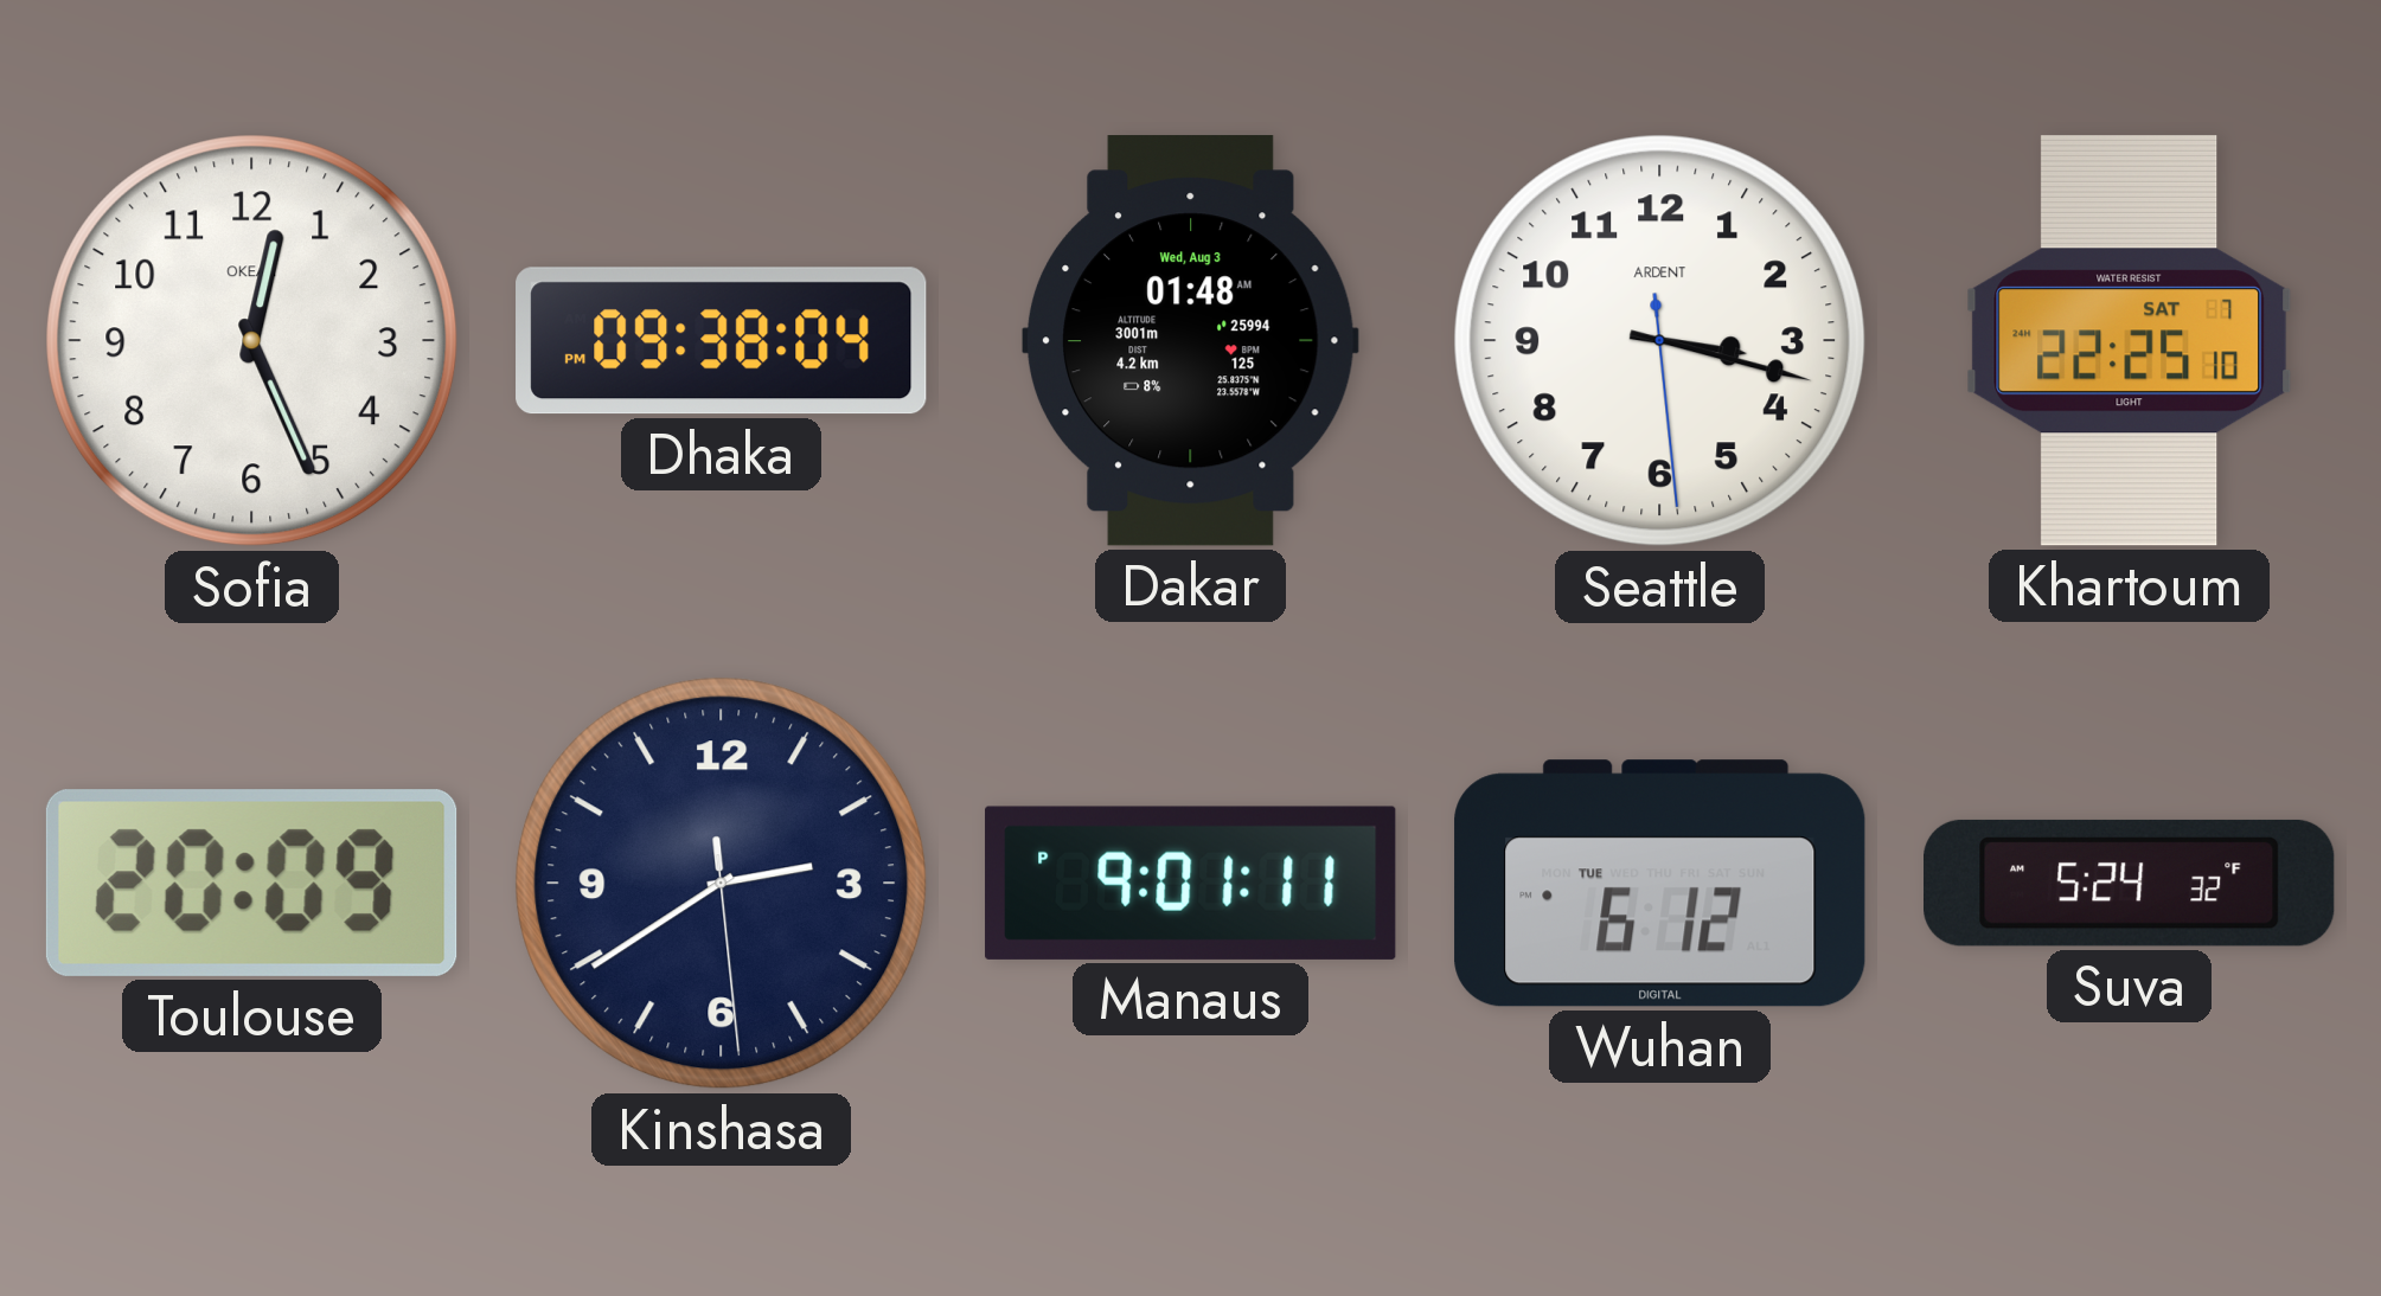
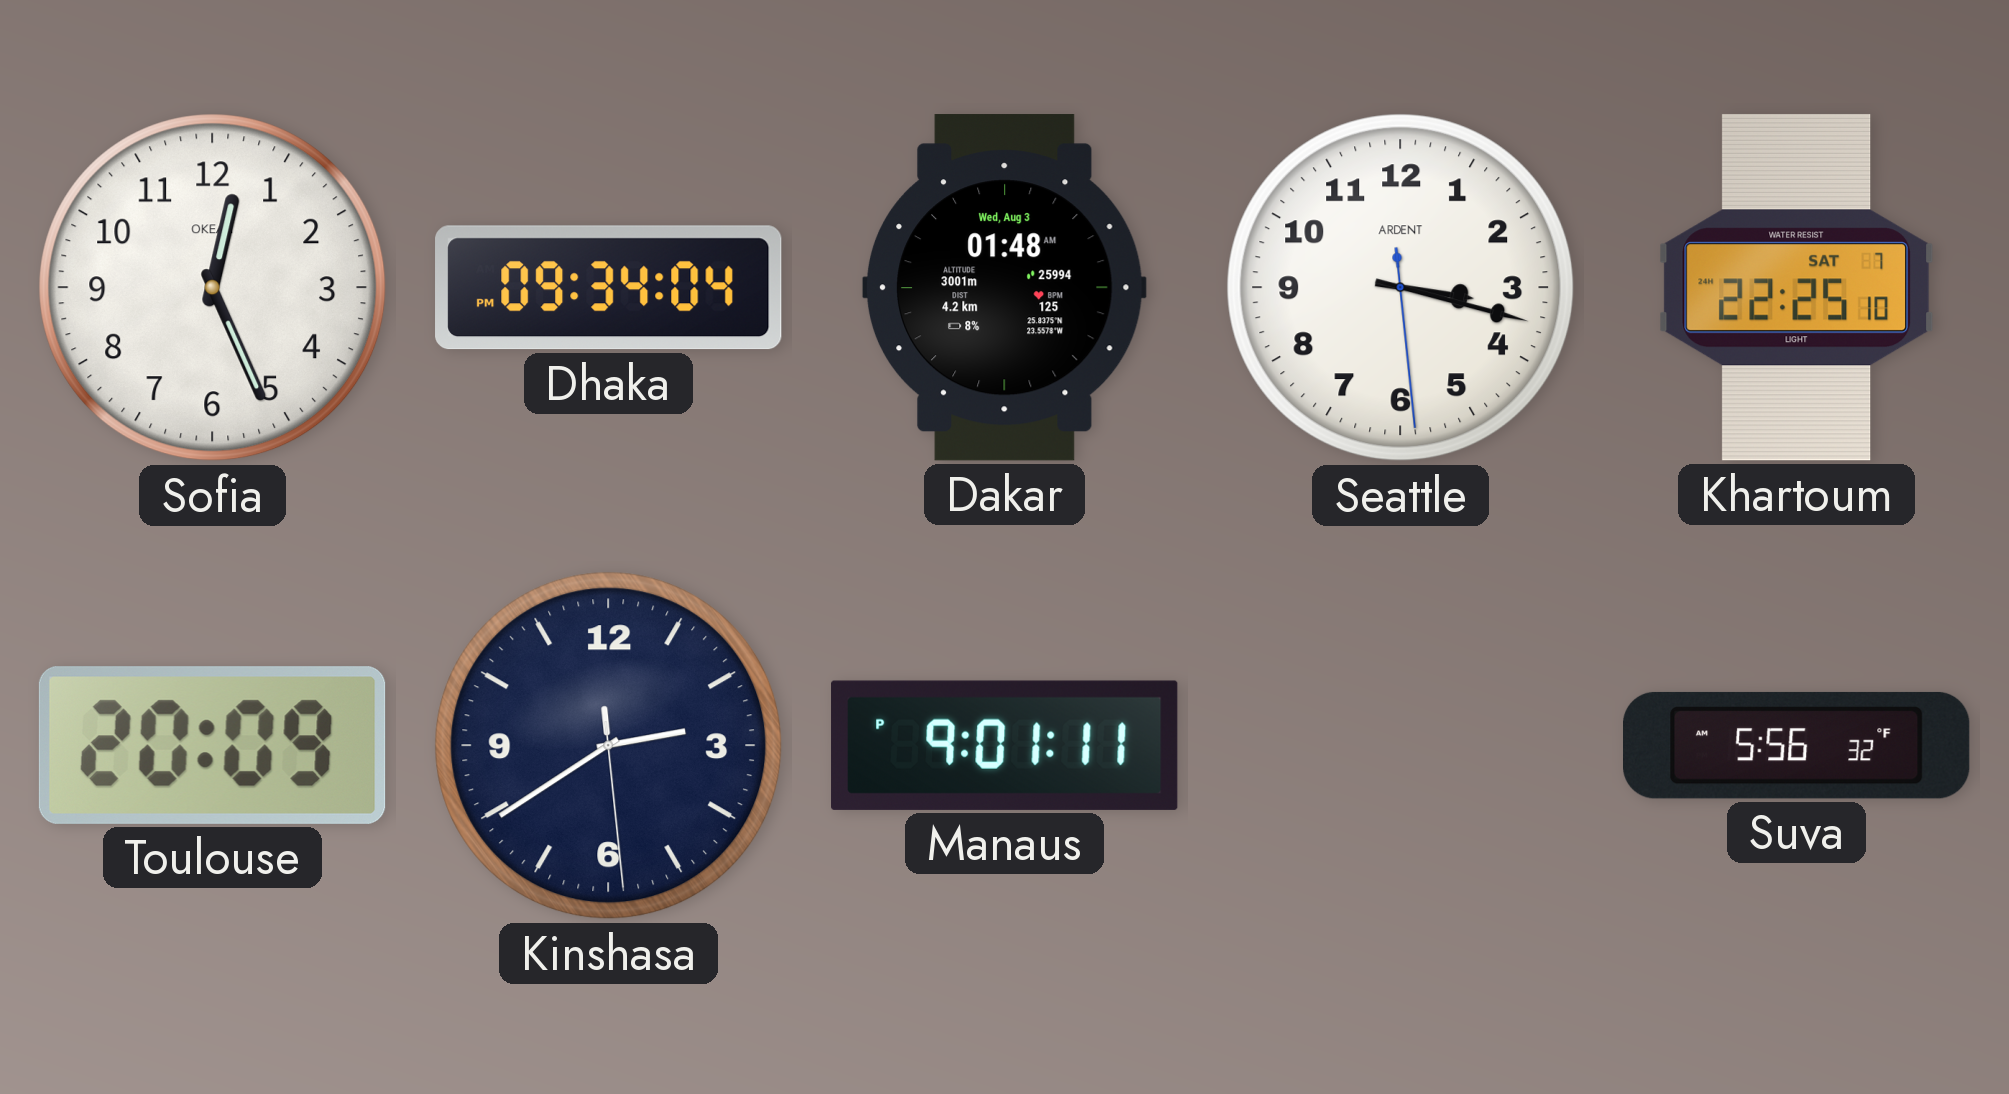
Dhaka: 09:38 -> 09:34
Wuhan: 6:12 -> none
Suva: 5:24 -> 5:56
